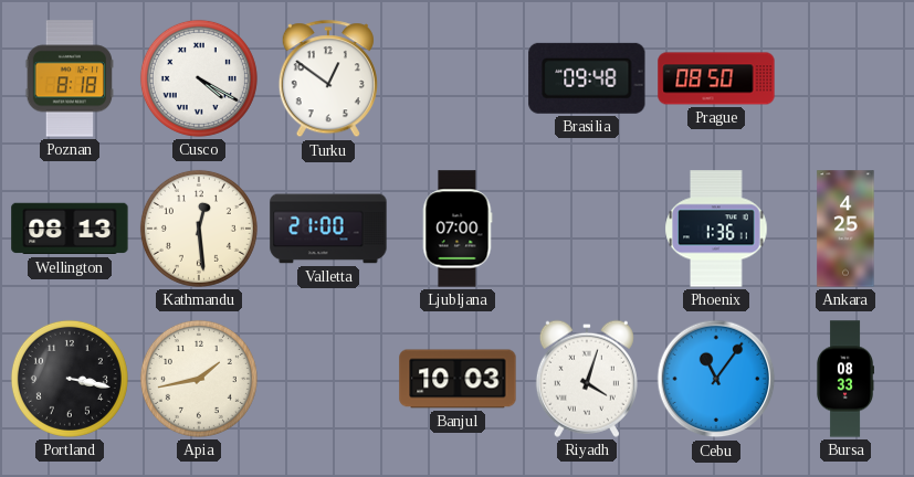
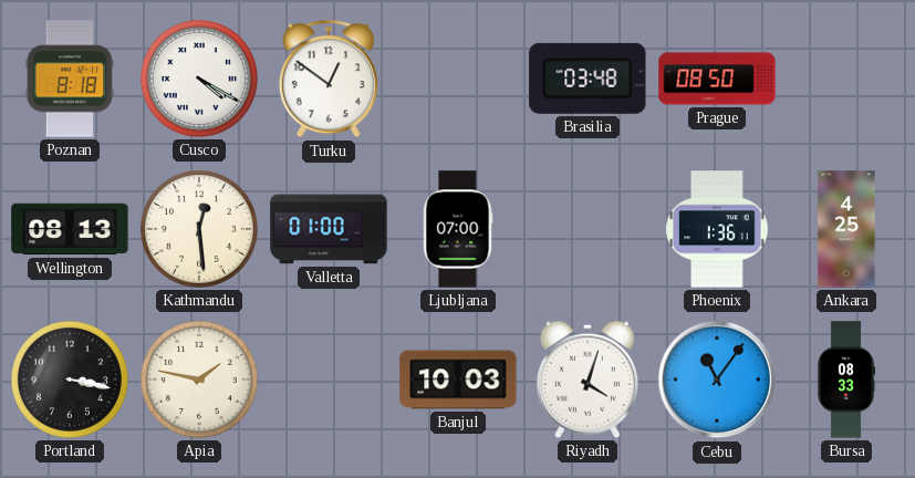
Brasilia: 09:48 -> 03:48
Valletta: 21:00 -> 01:00
Apia: 1:43 -> 1:47
